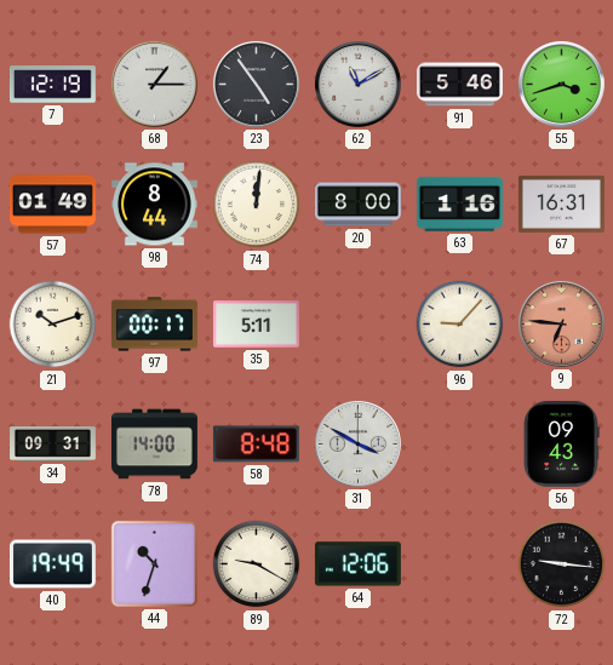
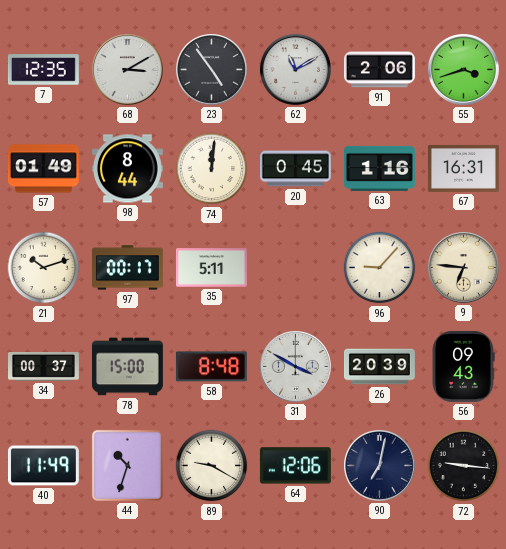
7: 12:19 -> 12:35
68: 1:15 -> 3:10
91: 5:46 -> 2:06
20: 8:00 -> 0:45
9 dial: salmon -> cream
34: 09:31 -> 00:37
78: 14:00 -> 15:00
26: none -> 20:39
40: 19:49 -> 11:49
90: none -> 7:02
